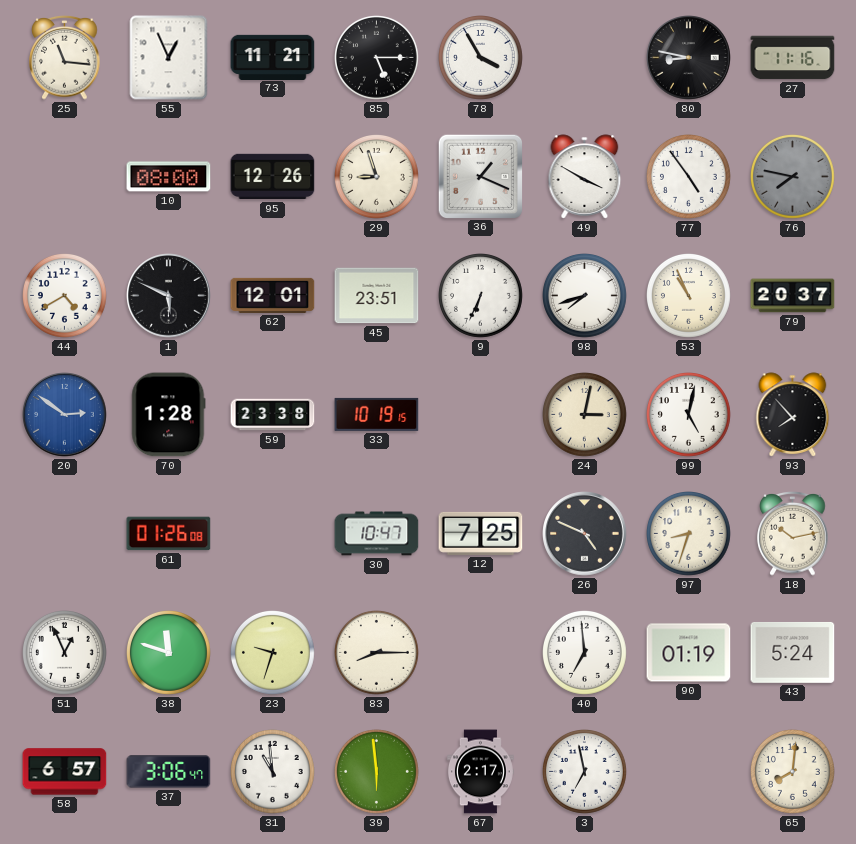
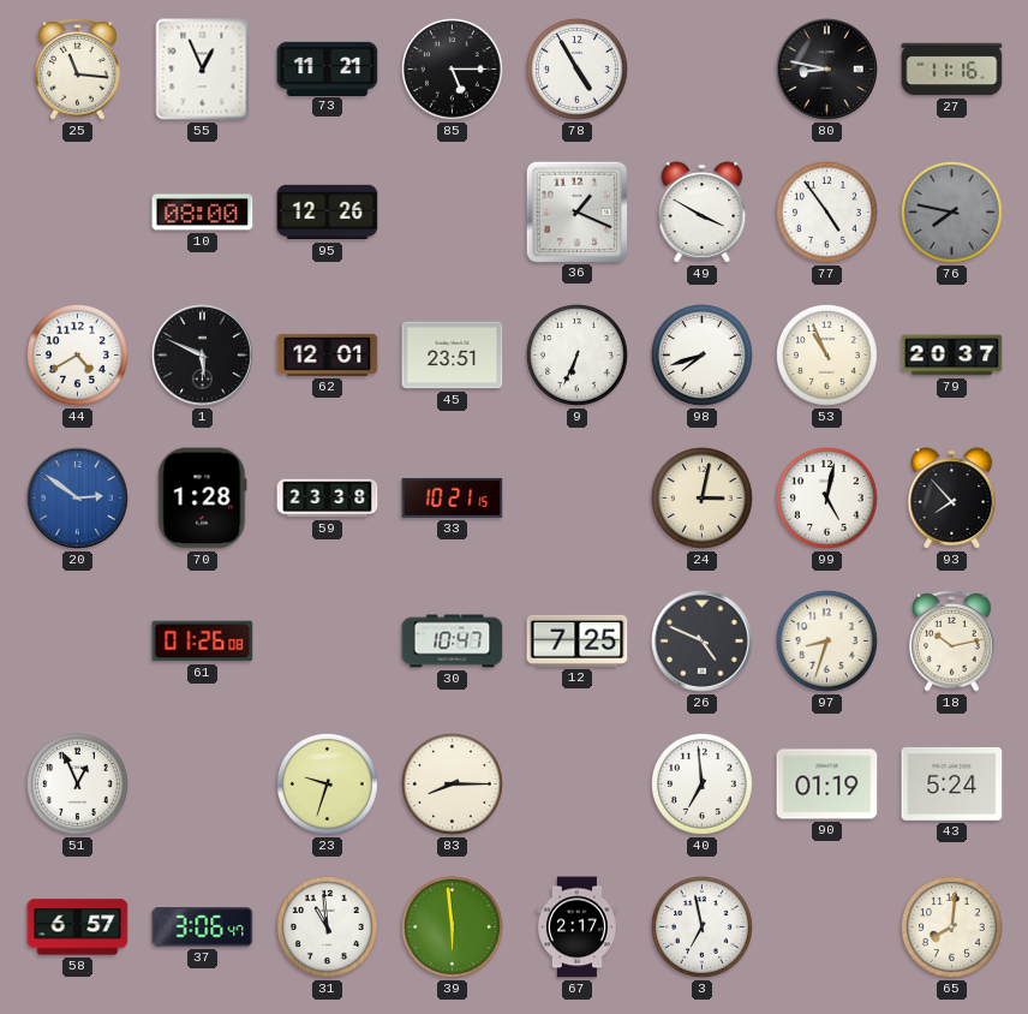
78: 3:55 -> 4:55
29: 8:57 -> none
33: 10:19 -> 10:21
38: 11:48 -> none
